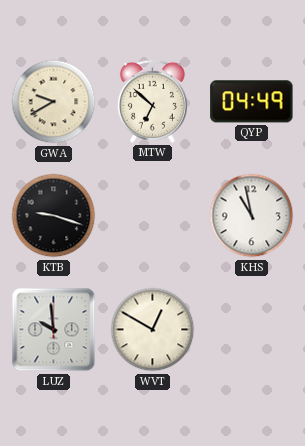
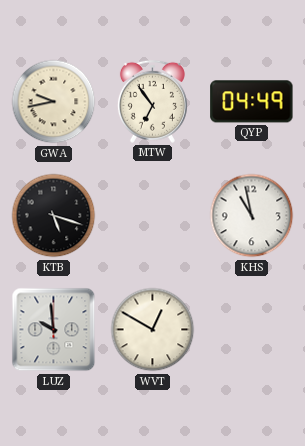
GWA: 9:40 -> 9:43
MTW: 6:52 -> 6:54
KTB: 9:18 -> 5:18
